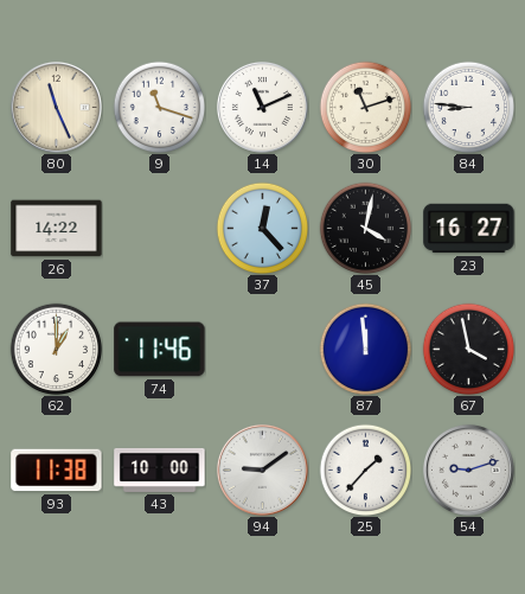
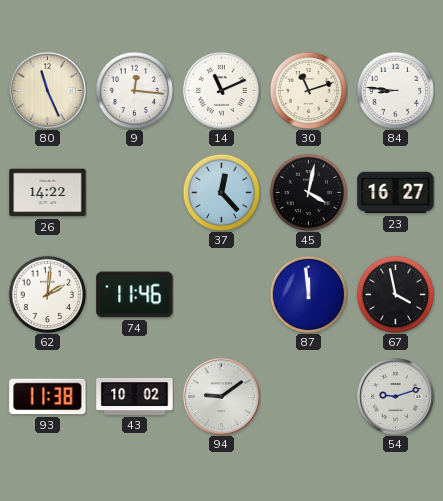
9: 11:18 -> 12:16
62: 1:00 -> 2:01
43: 10:00 -> 10:02
25: 1:37 -> none
